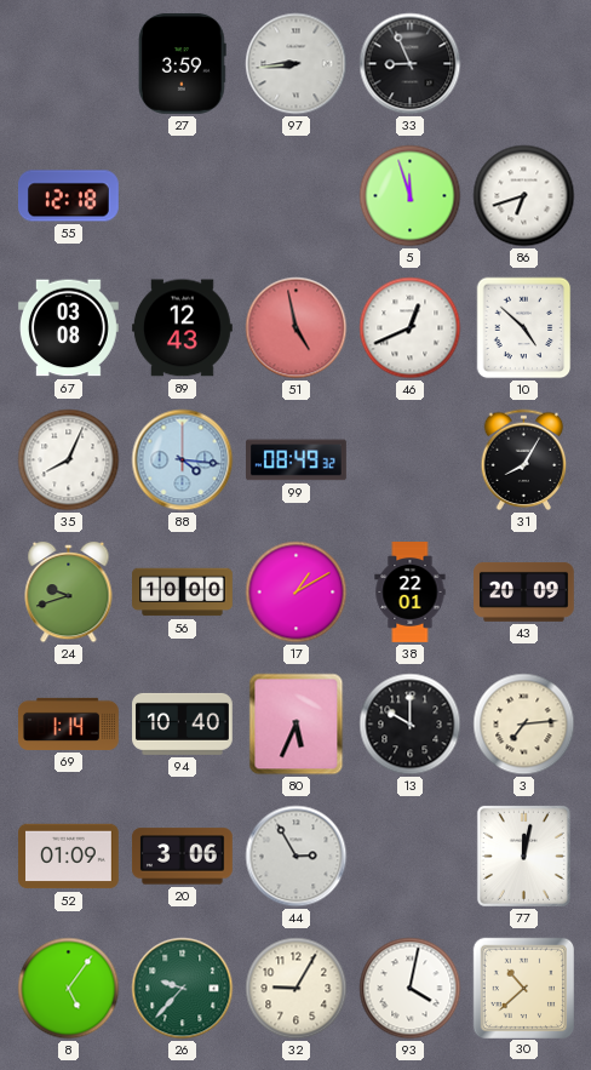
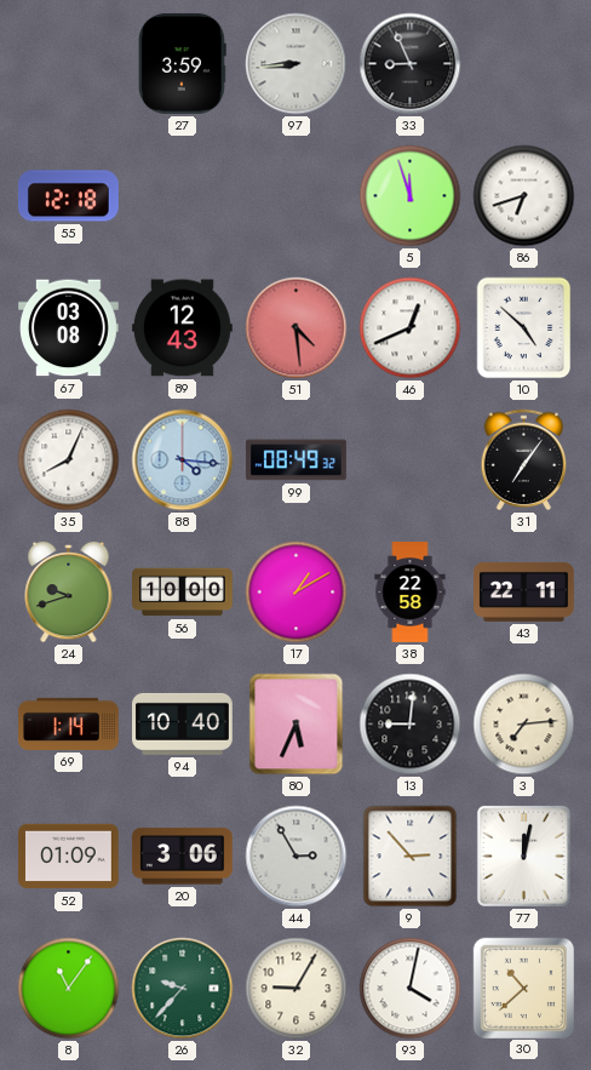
51: 4:58 -> 4:29
31: 8:05 -> 7:06
38: 22:01 -> 22:58
43: 20:09 -> 22:11
13: 10:00 -> 9:01
9: none -> 2:53
8: 5:06 -> 11:06
